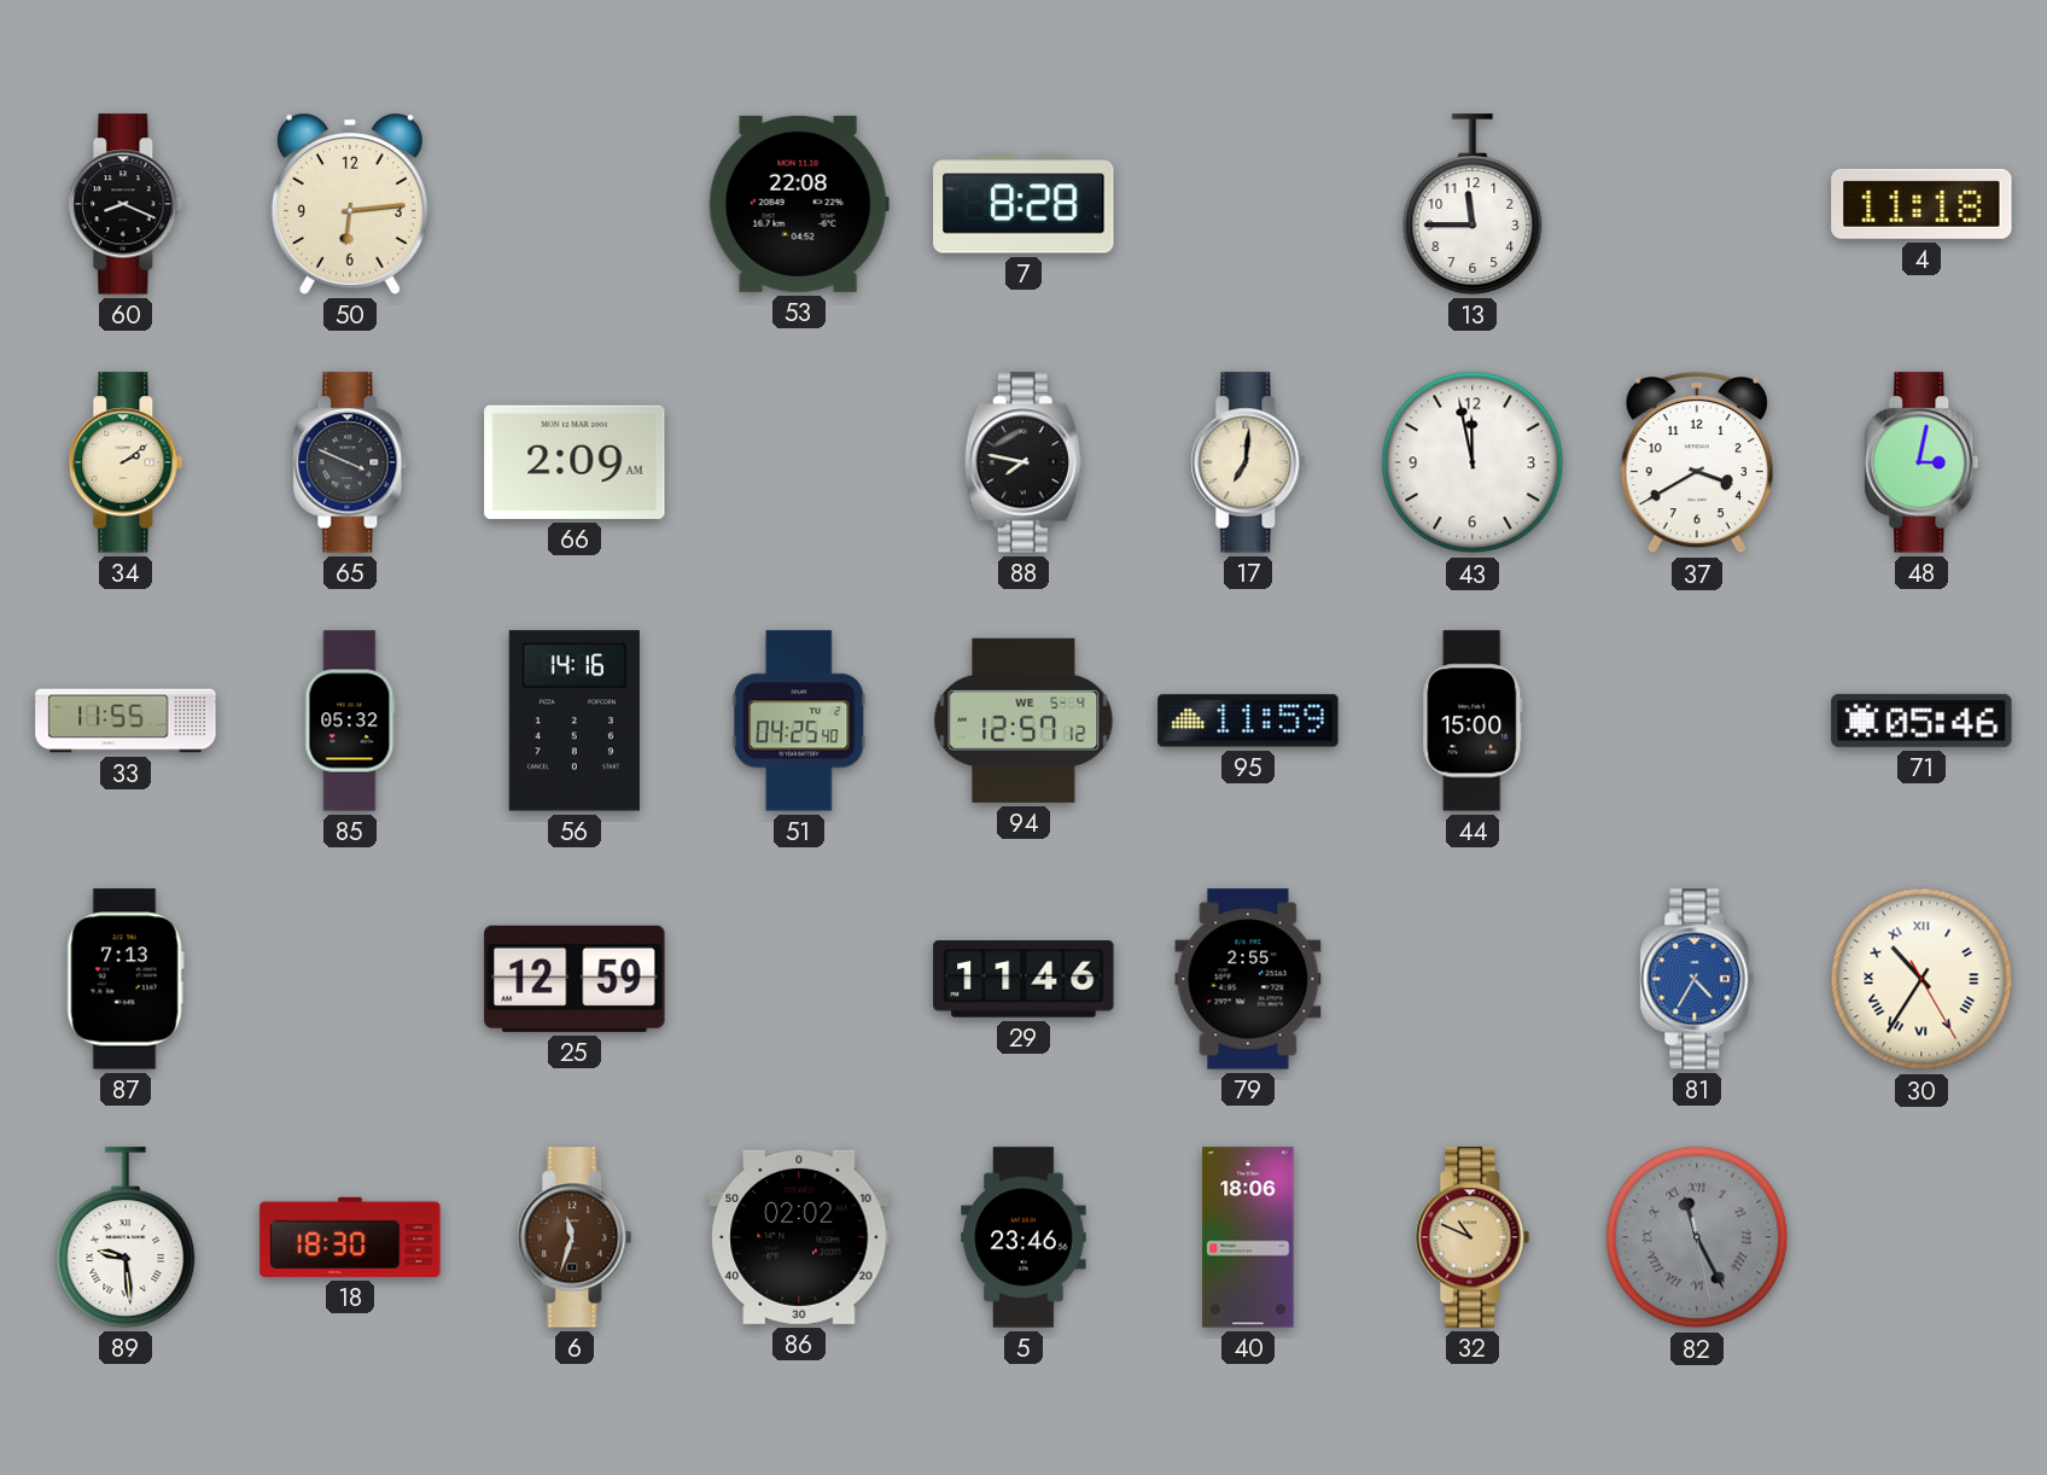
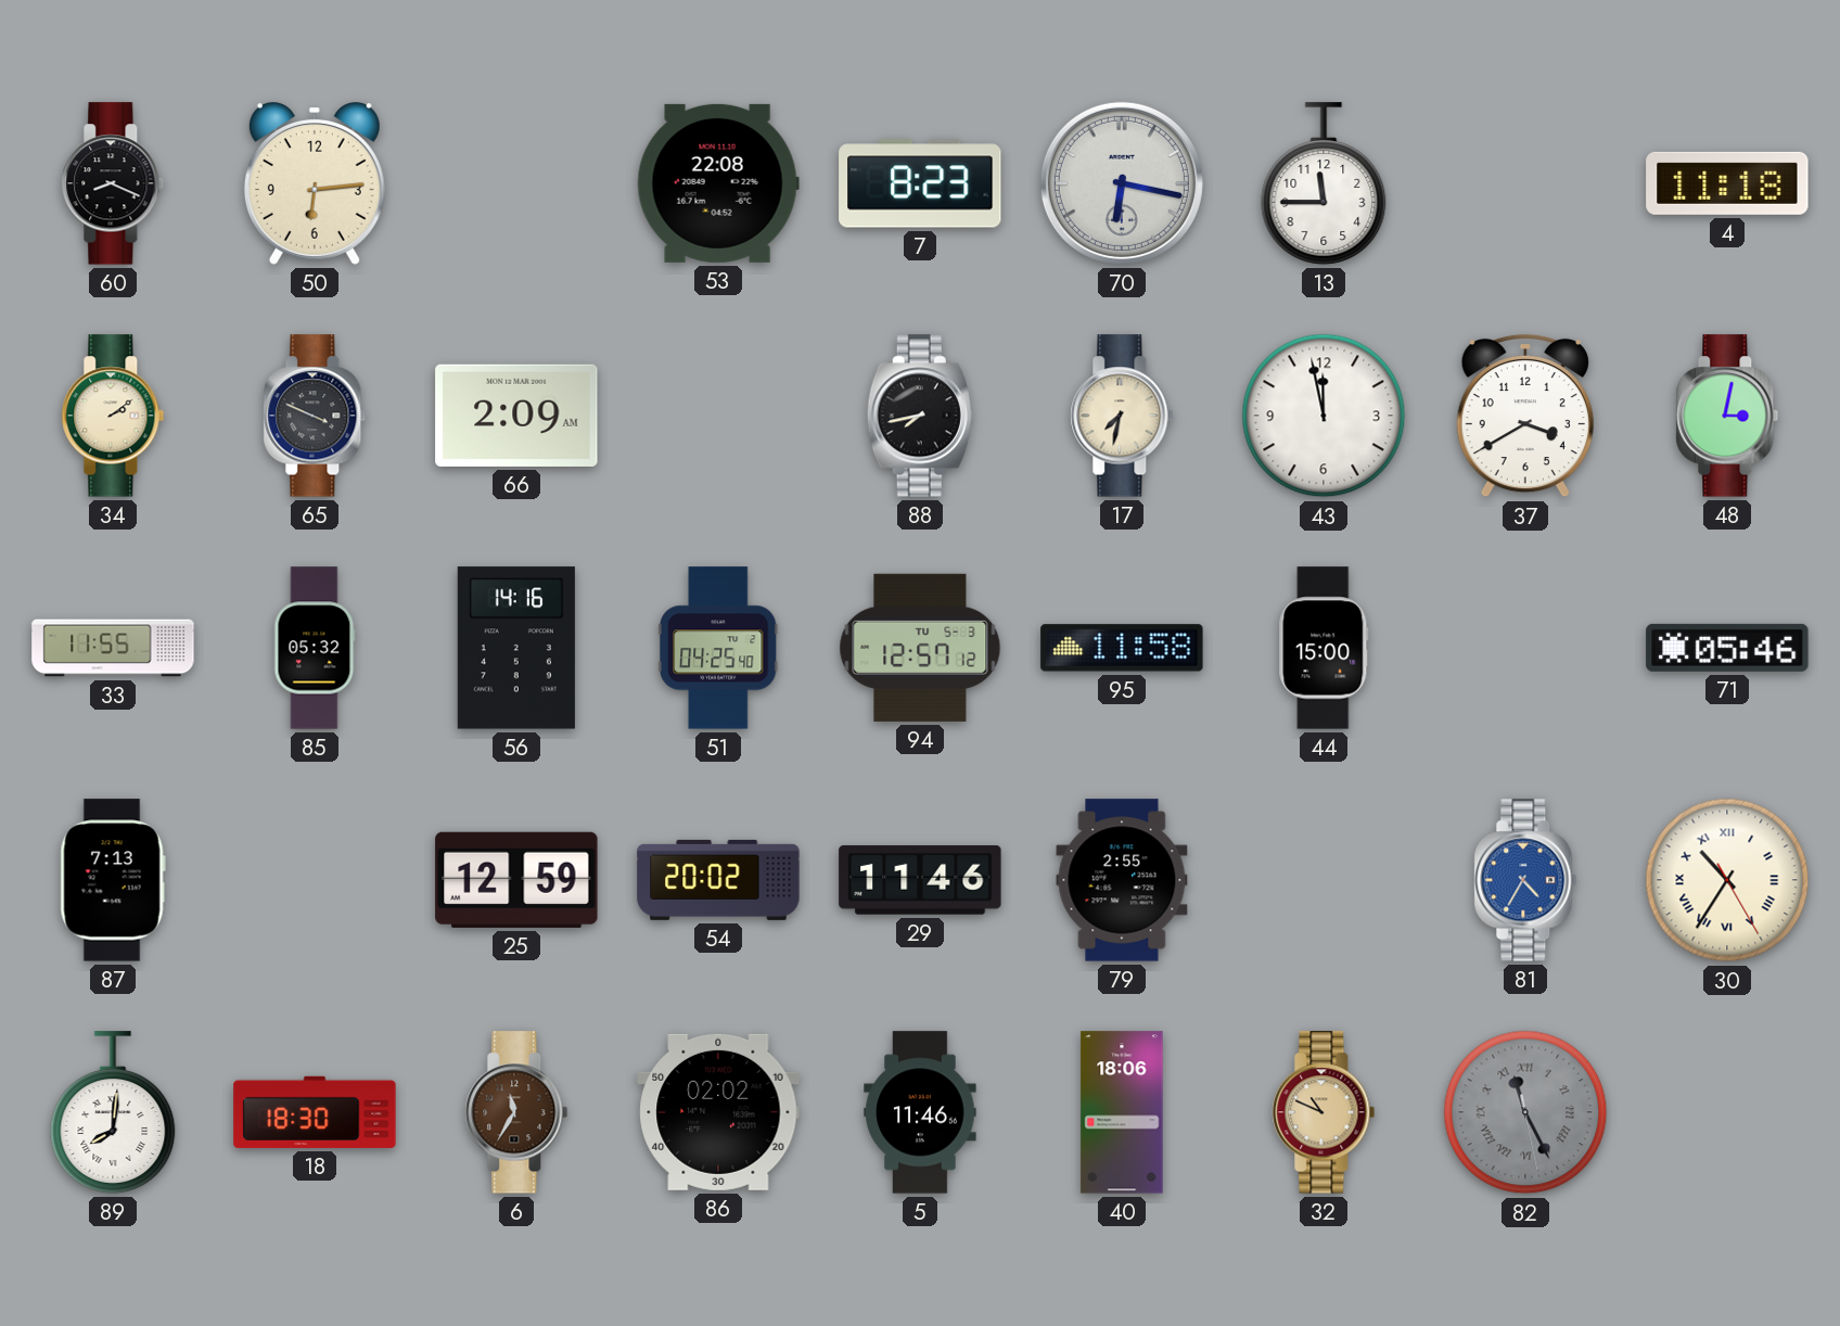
7: 8:28 -> 8:23
70: none -> 6:17
88: 7:47 -> 7:43
17: 7:01 -> 7:32
94 date: WE 5-4 -> TU 5-3
95: 11:59 -> 11:58
54: none -> 20:02
89: 9:29 -> 8:01
6: 11:33 -> 11:35
5: 23:46 -> 11:46
